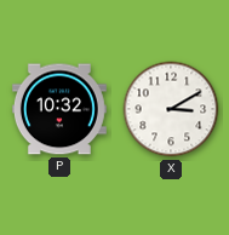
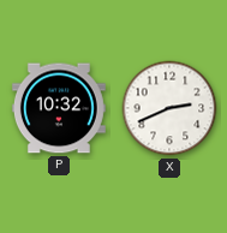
X: 3:10 -> 2:41
